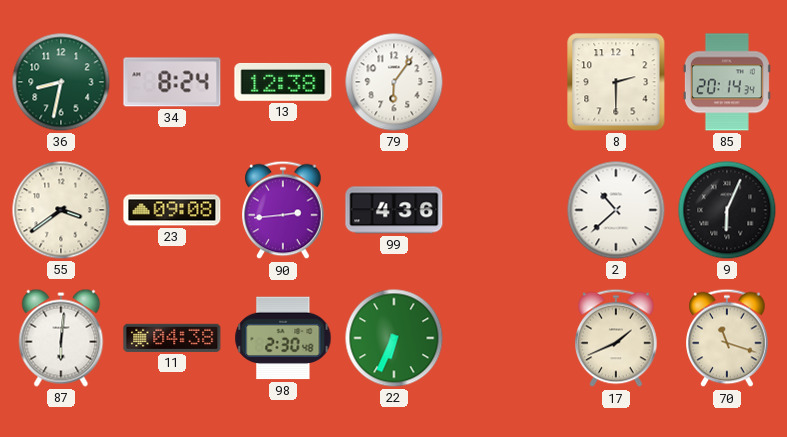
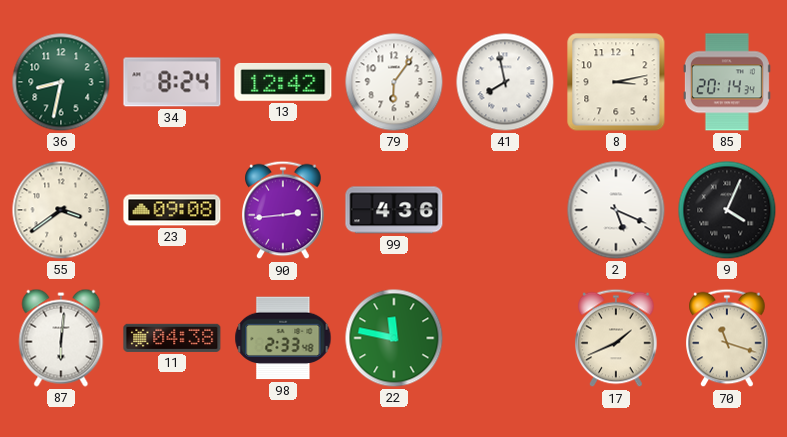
13: 12:38 -> 12:42
41: none -> 7:58
8: 2:30 -> 3:13
2: 10:38 -> 5:19
9: 6:04 -> 4:04
98: 2:30 -> 2:33
22: 6:34 -> 11:47
